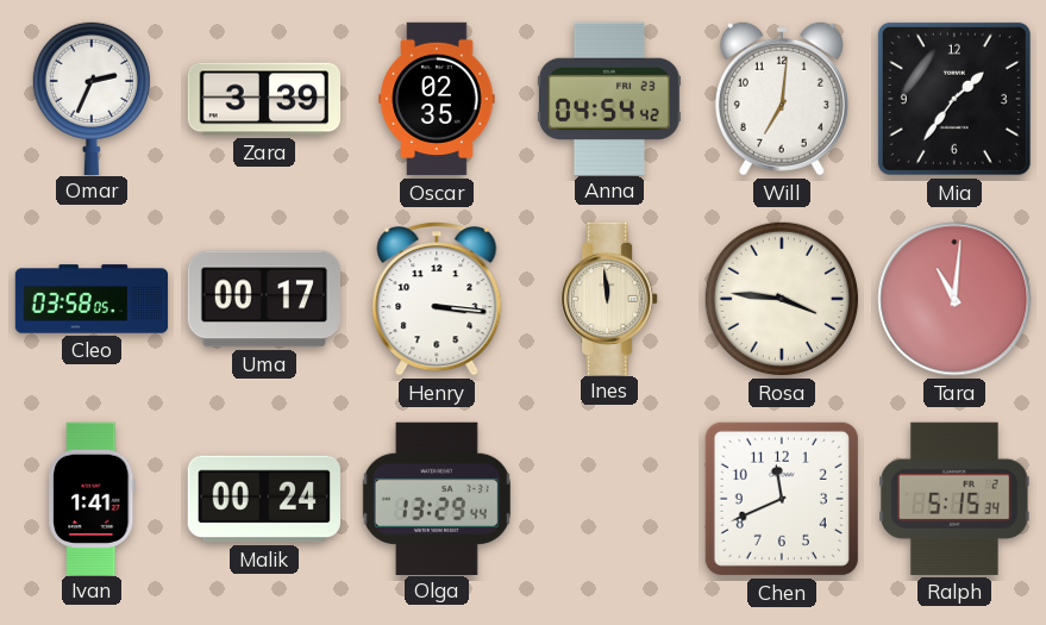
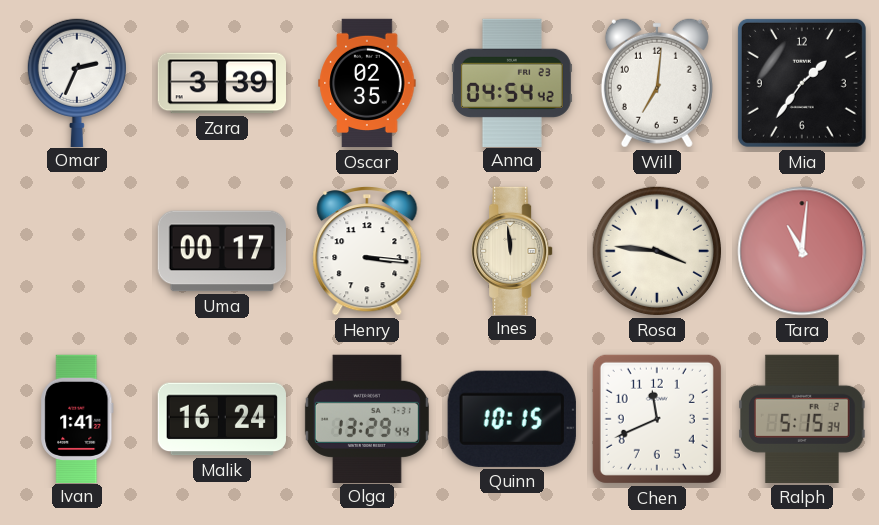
Cleo: 03:58 -> none
Malik: 00:24 -> 16:24
Quinn: none -> 10:15
